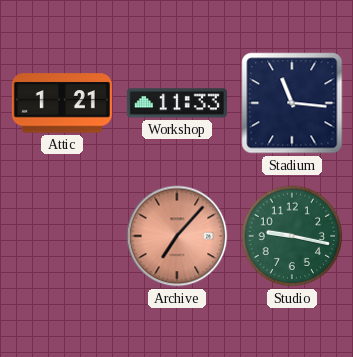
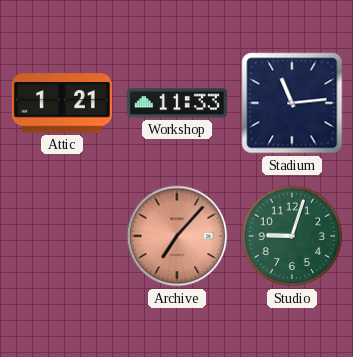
Stadium: 11:16 -> 11:14
Studio: 9:17 -> 9:03
